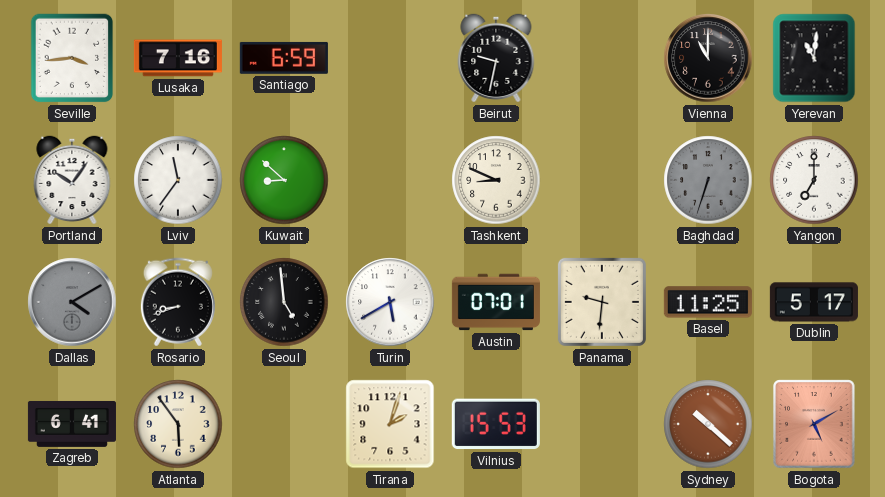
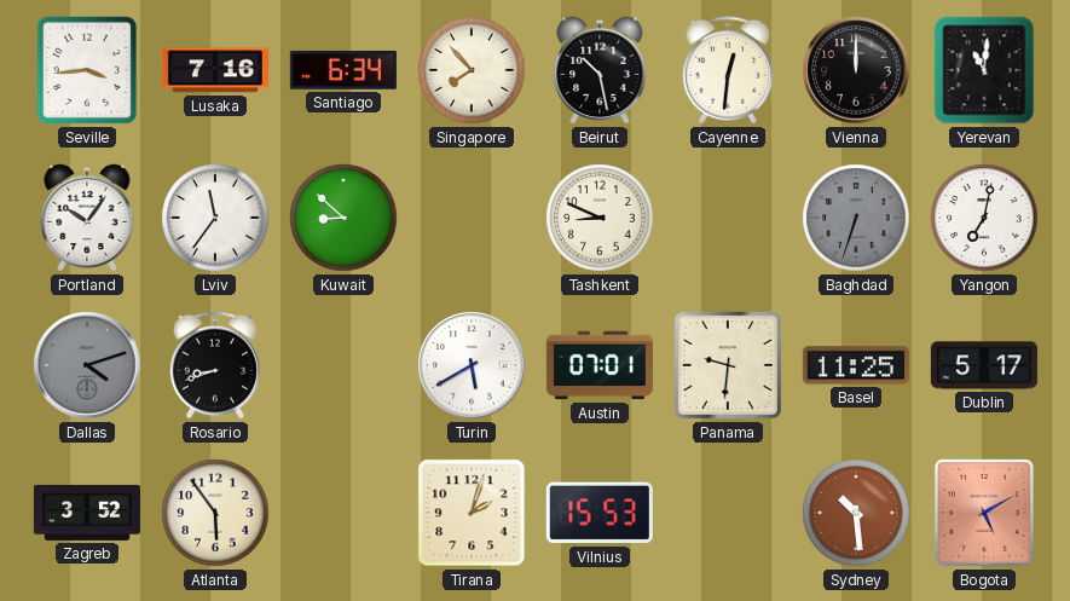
Santiago: 6:59 -> 6:34
Singapore: none -> 7:53
Beirut: 9:32 -> 10:28
Cayenne: none -> 12:31
Vienna: 11:00 -> 12:00
Yangon: 7:00 -> 7:02
Dallas: 4:10 -> 4:12
Seoul: 4:59 -> none
Zagreb: 6:41 -> 3:52
Sydney: 10:22 -> 10:29
